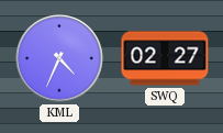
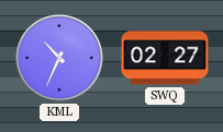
KML: 4:34 -> 10:34
